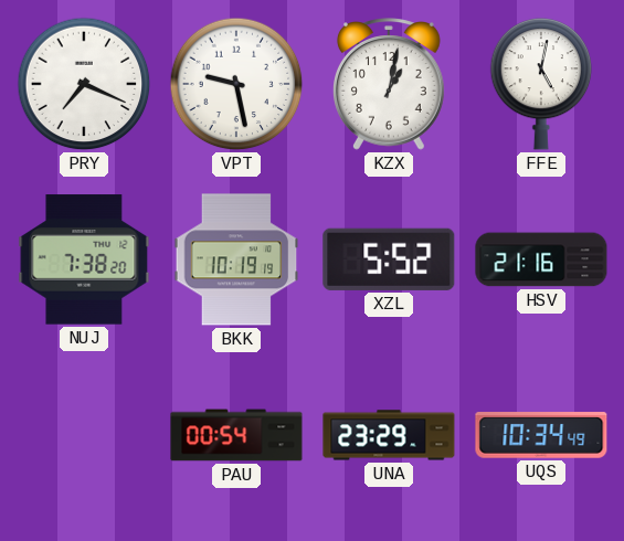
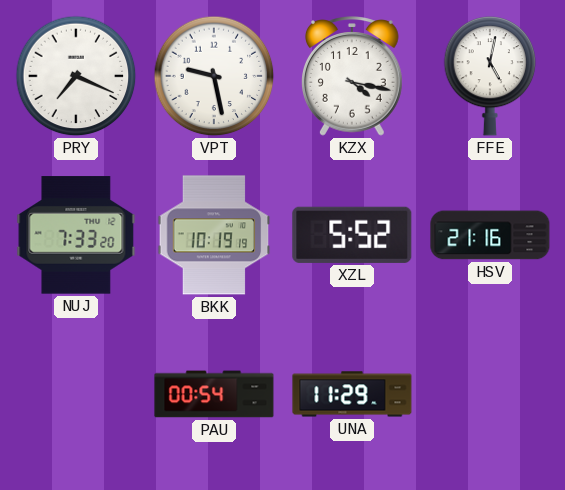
KZX: 1:02 -> 4:17
NUJ: 7:38 -> 7:33
UNA: 23:29 -> 11:29
UQS: 10:34 -> none
